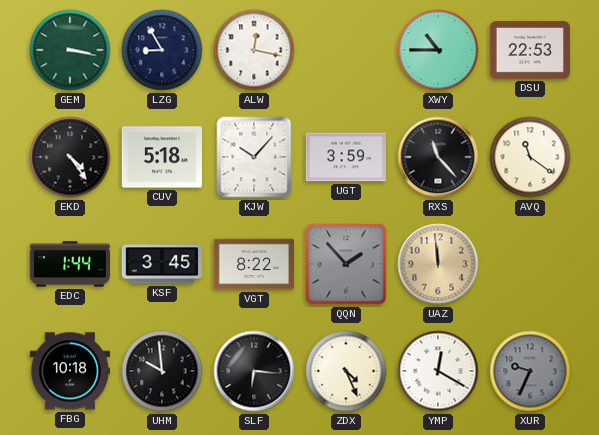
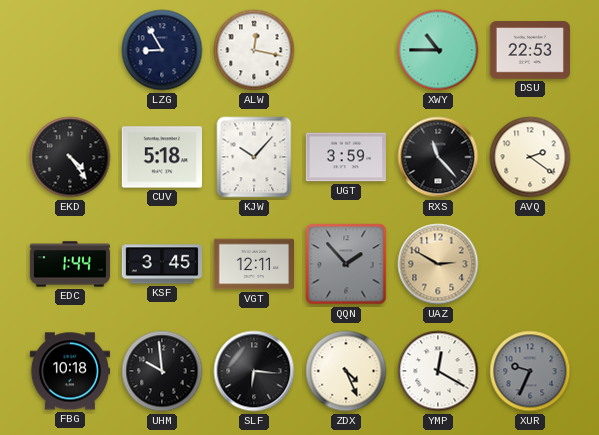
GEM: 3:17 -> none
AVQ: 11:21 -> 2:21
VGT: 8:22 -> 12:11
UAZ: 11:59 -> 2:50
